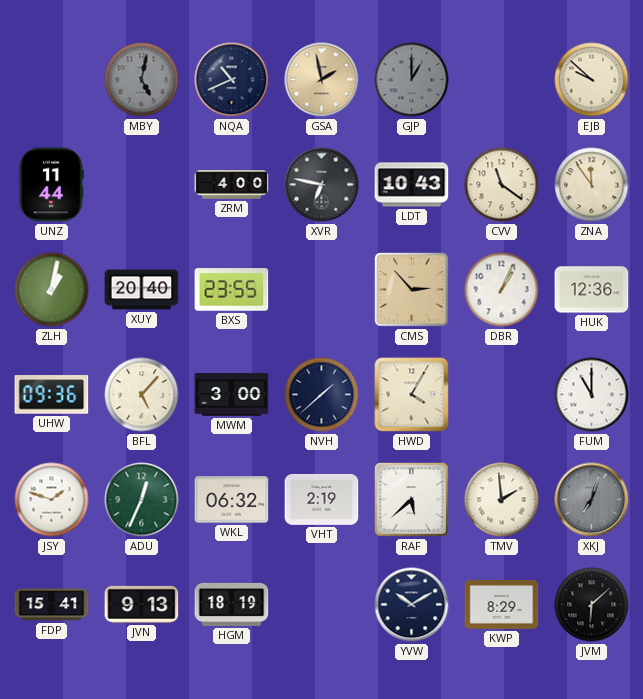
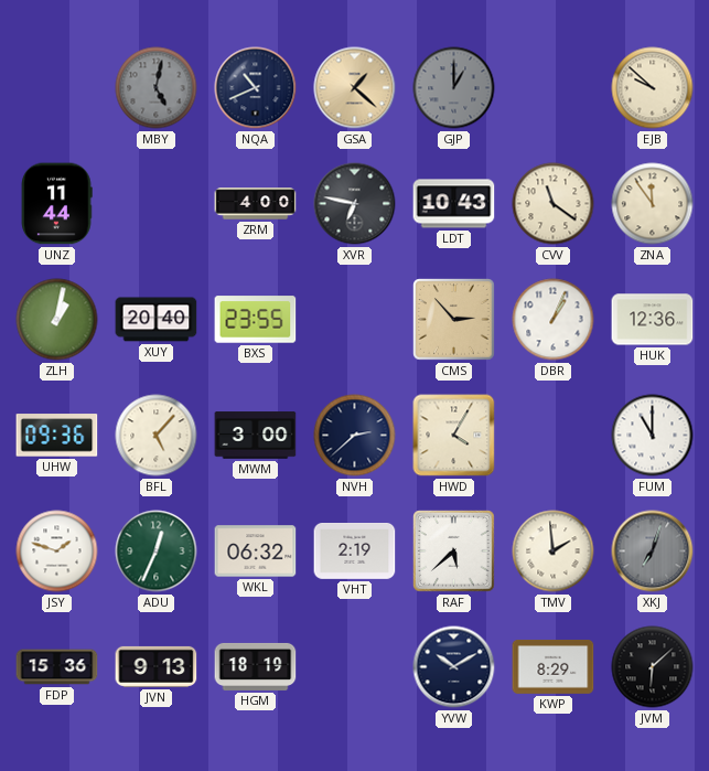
GSA: 1:58 -> 1:22
NVH: 1:38 -> 2:38
FDP: 15:41 -> 15:36
